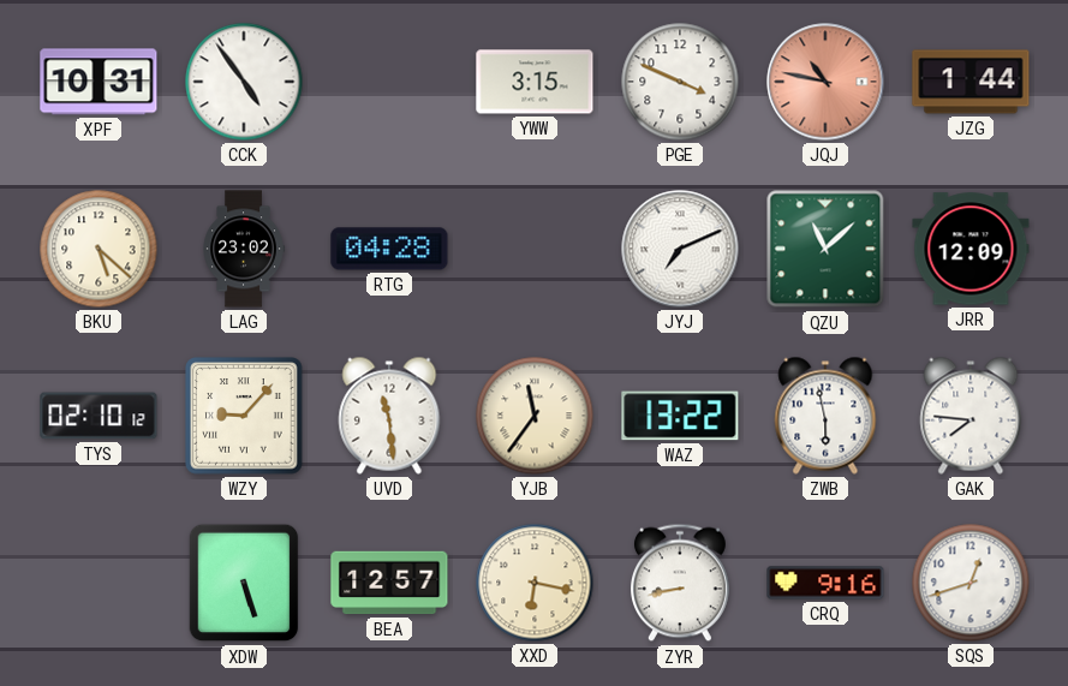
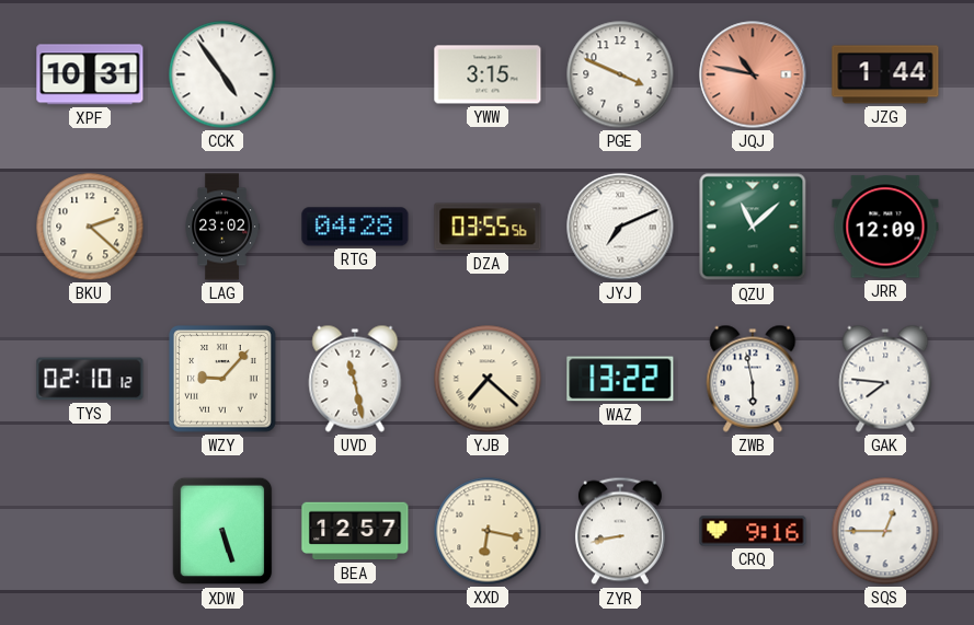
BKU: 5:22 -> 2:22
DZA: none -> 03:55
UVD: 11:29 -> 11:28
YJB: 11:36 -> 7:22
SQS: 12:42 -> 12:45
